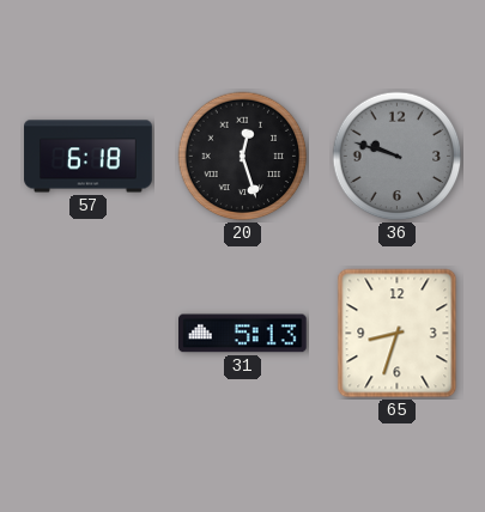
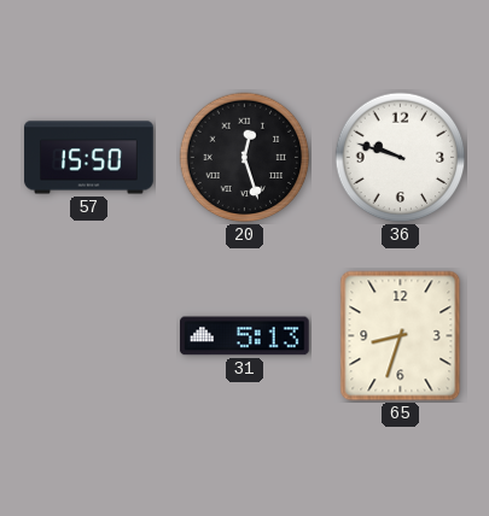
57: 6:18 -> 15:50
36 dial: grey -> white
